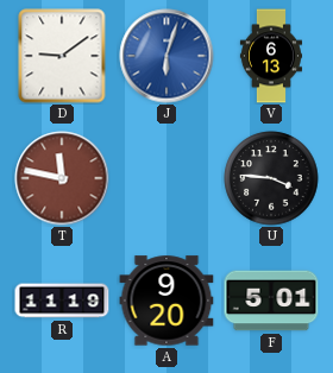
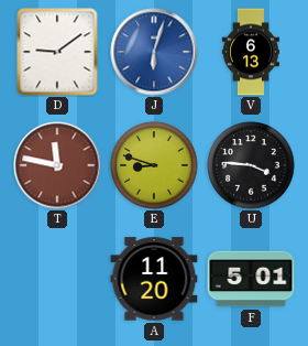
E: none -> 8:48
R: 11:19 -> none
A: 9:20 -> 11:20
